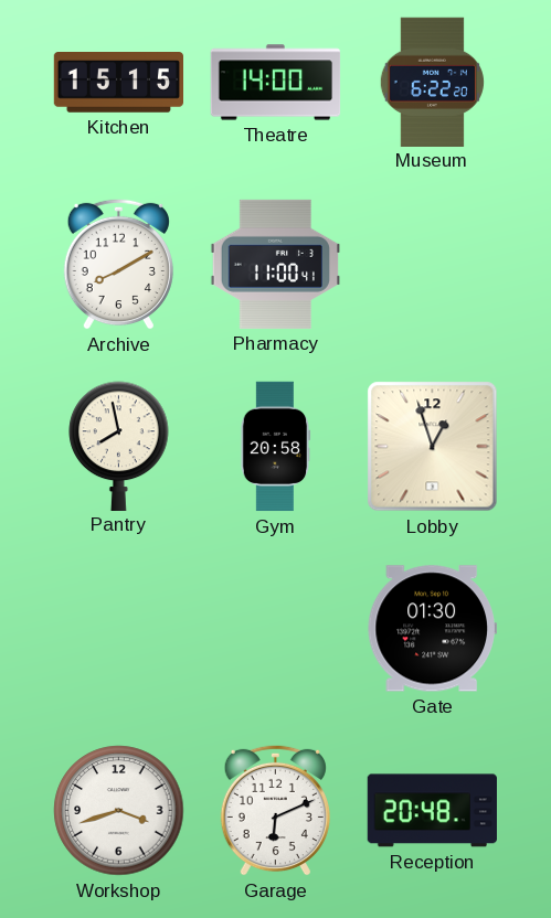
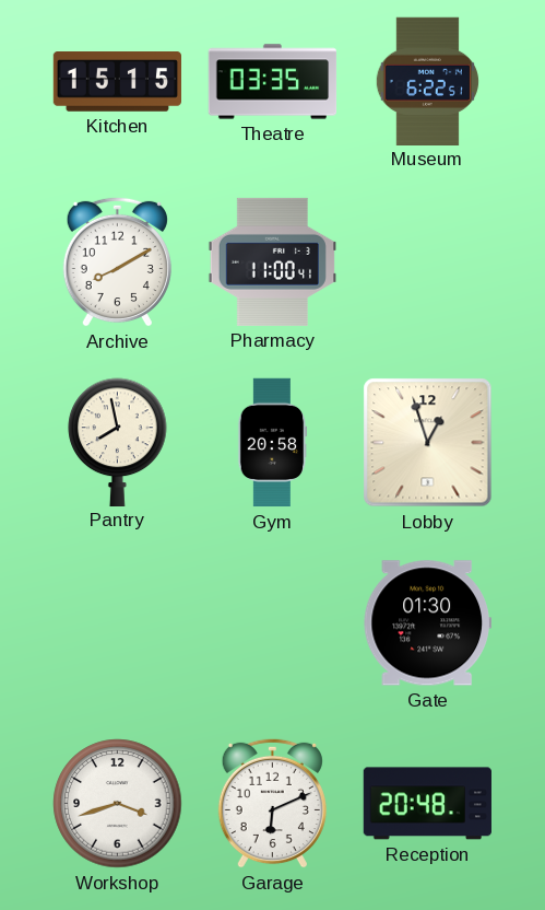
Theatre: 14:00 -> 03:35
Museum: 6:22:20 -> 6:22:51
